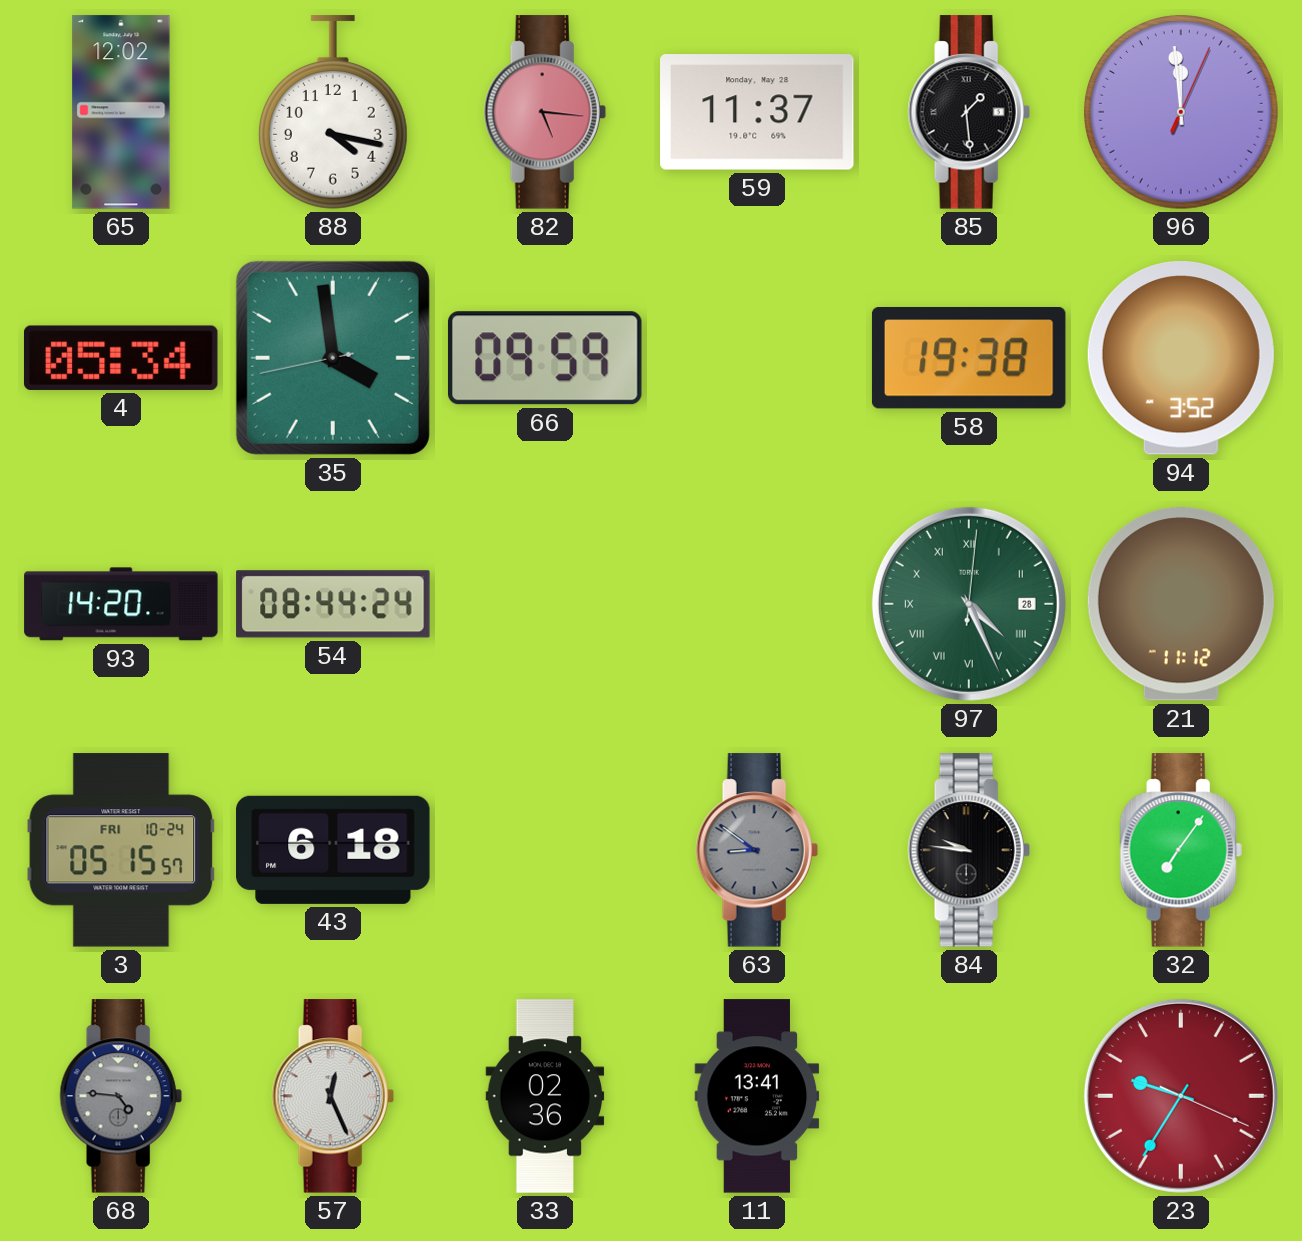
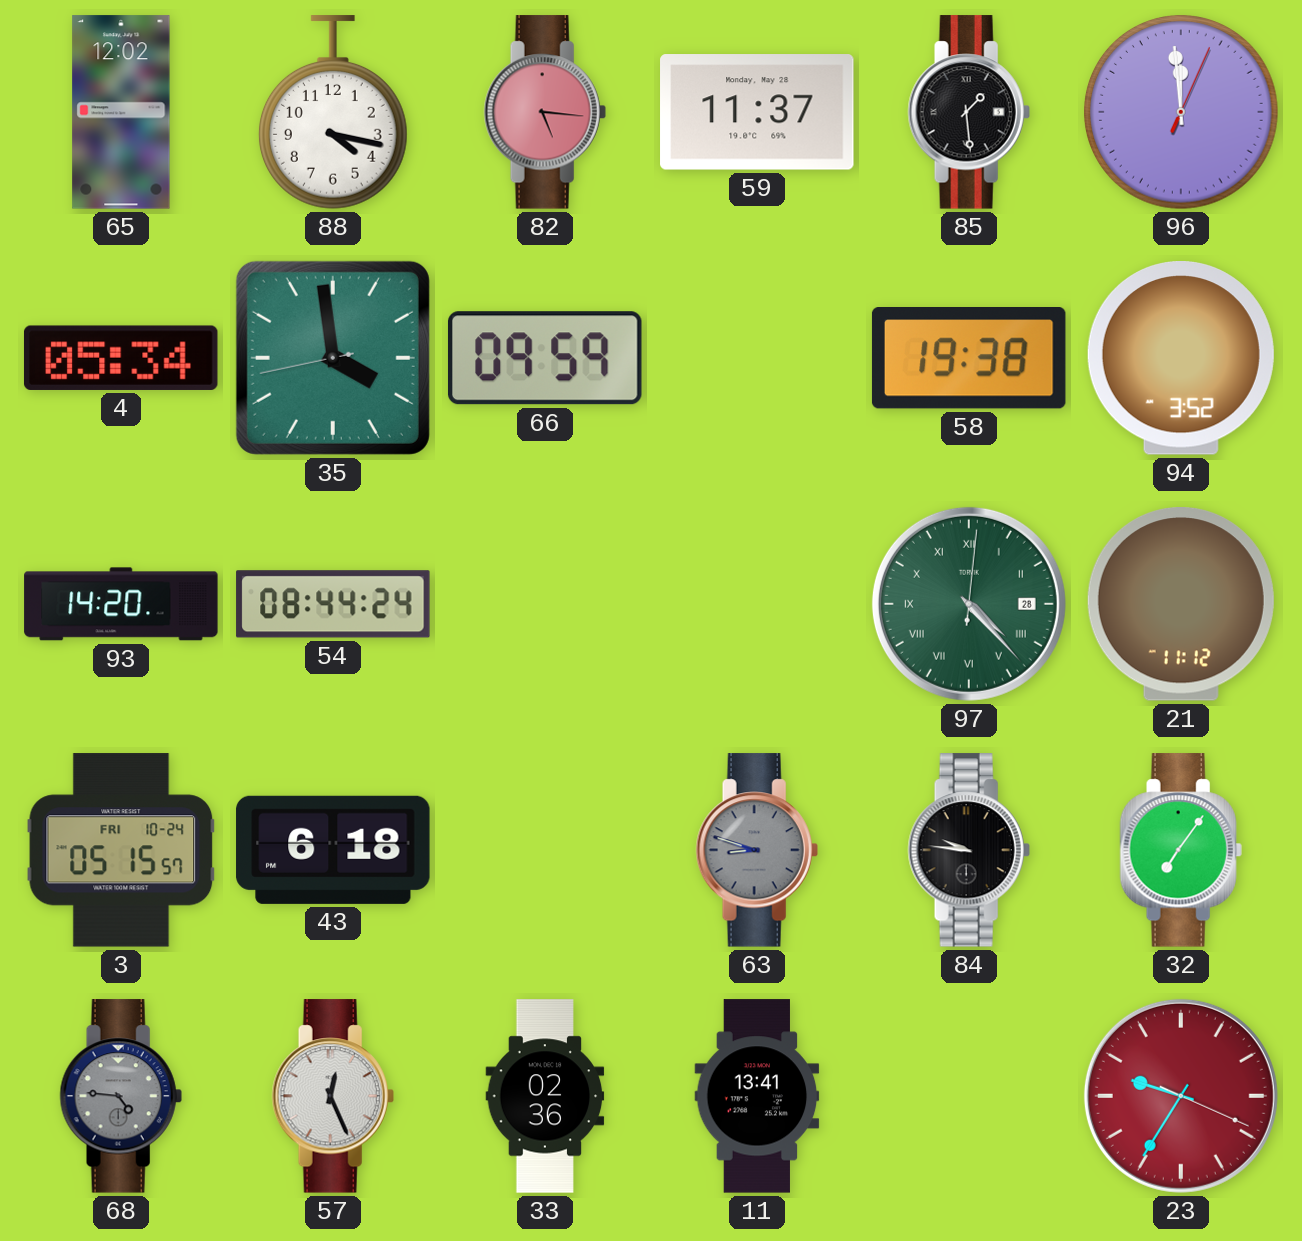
97: 4:26 -> 4:23
63: 8:51 -> 8:48
